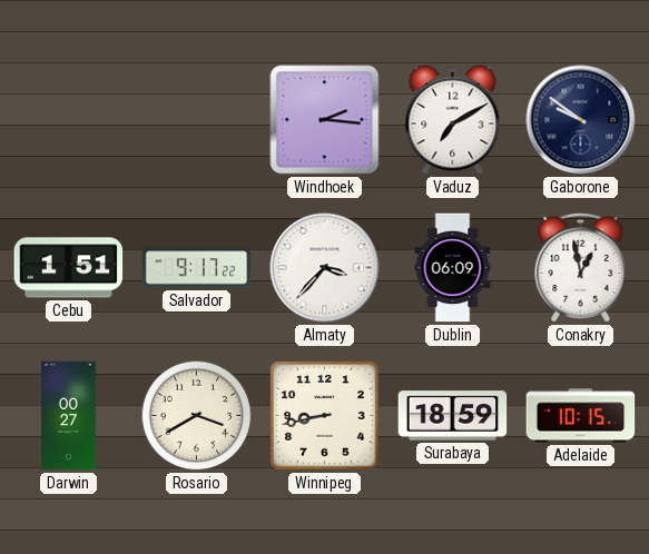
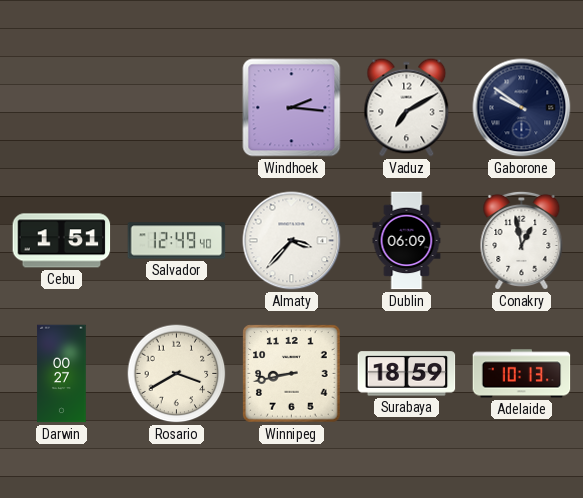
Salvador: 9:17 -> 12:49
Adelaide: 10:15 -> 10:13
